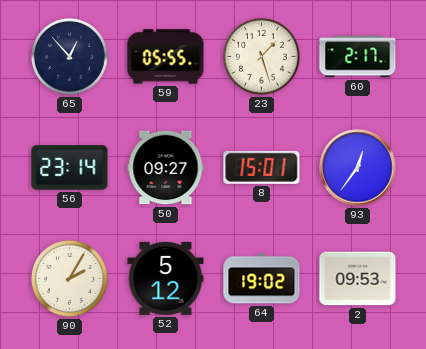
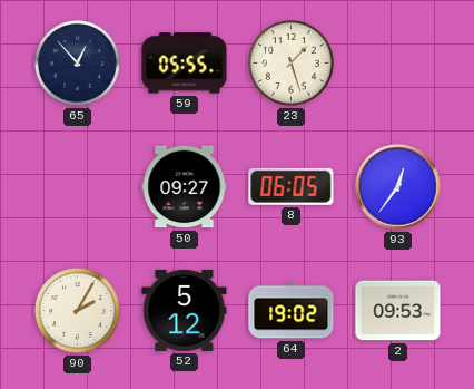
60: 2:17 -> none
56: 23:14 -> none
8: 15:01 -> 06:05
